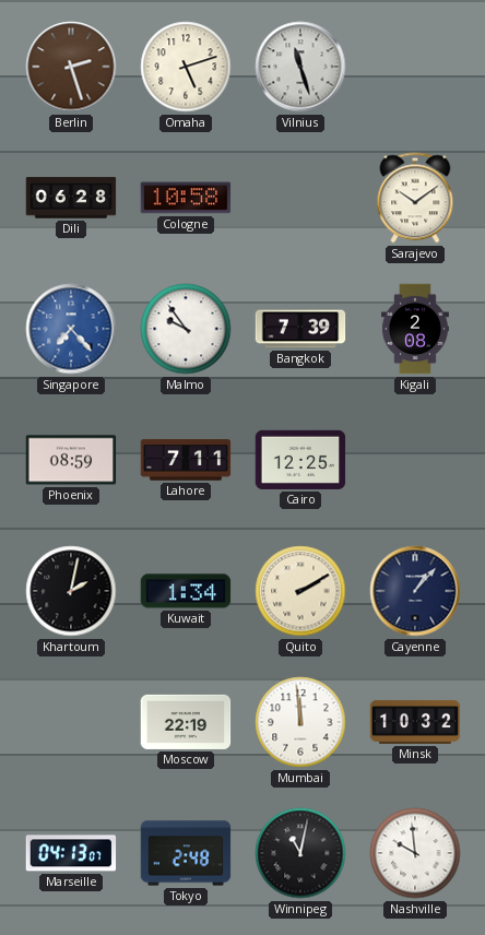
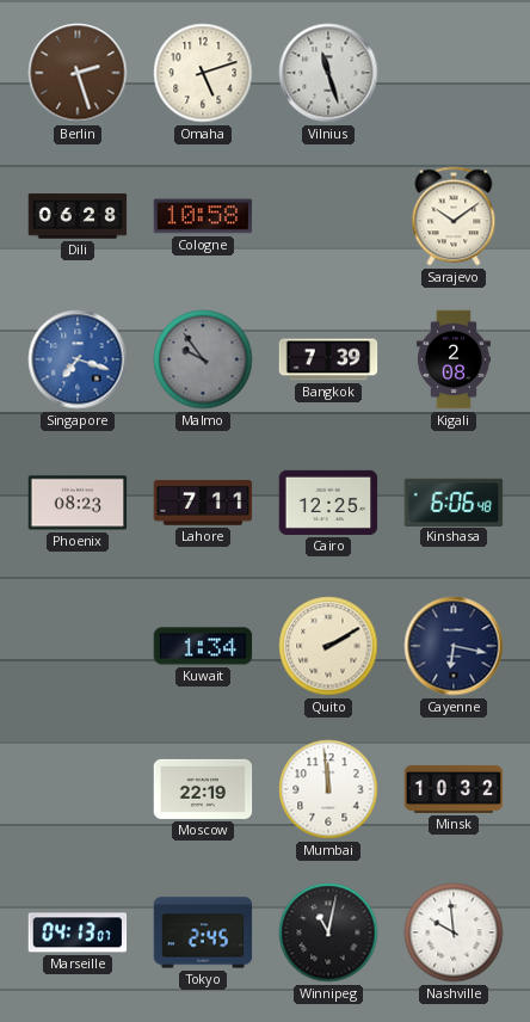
Singapore: 7:23 -> 7:18
Malmo dial: white -> grey
Phoenix: 08:59 -> 08:23
Kinshasa: none -> 6:06
Khartoum: 2:02 -> none
Cayenne: 1:07 -> 6:17
Tokyo: 2:48 -> 2:45
